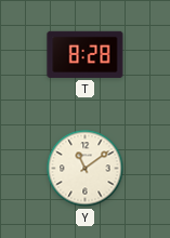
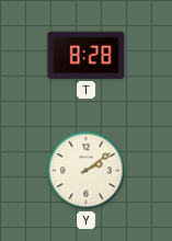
Y: 11:09 -> 2:09
